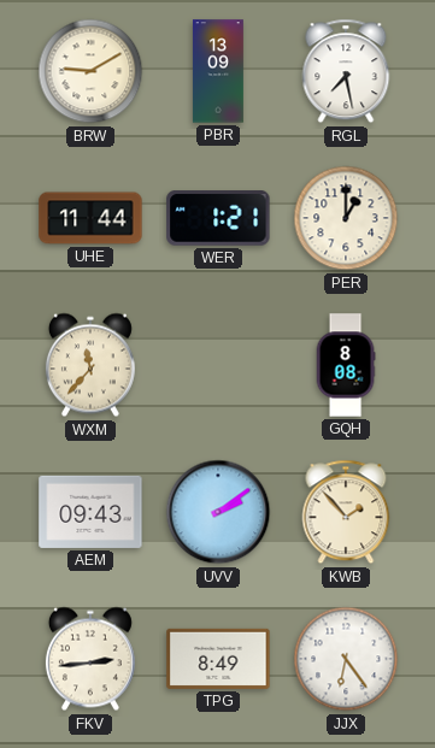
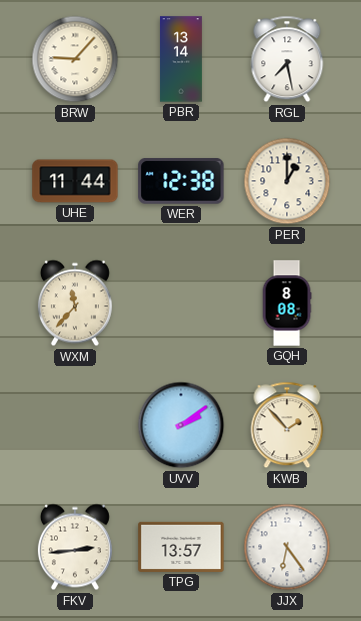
BRW: 9:10 -> 9:07
PBR: 13:09 -> 13:14
WER: 1:21 -> 12:38
AEM: 09:43 -> none
TPG: 8:49 -> 13:57
